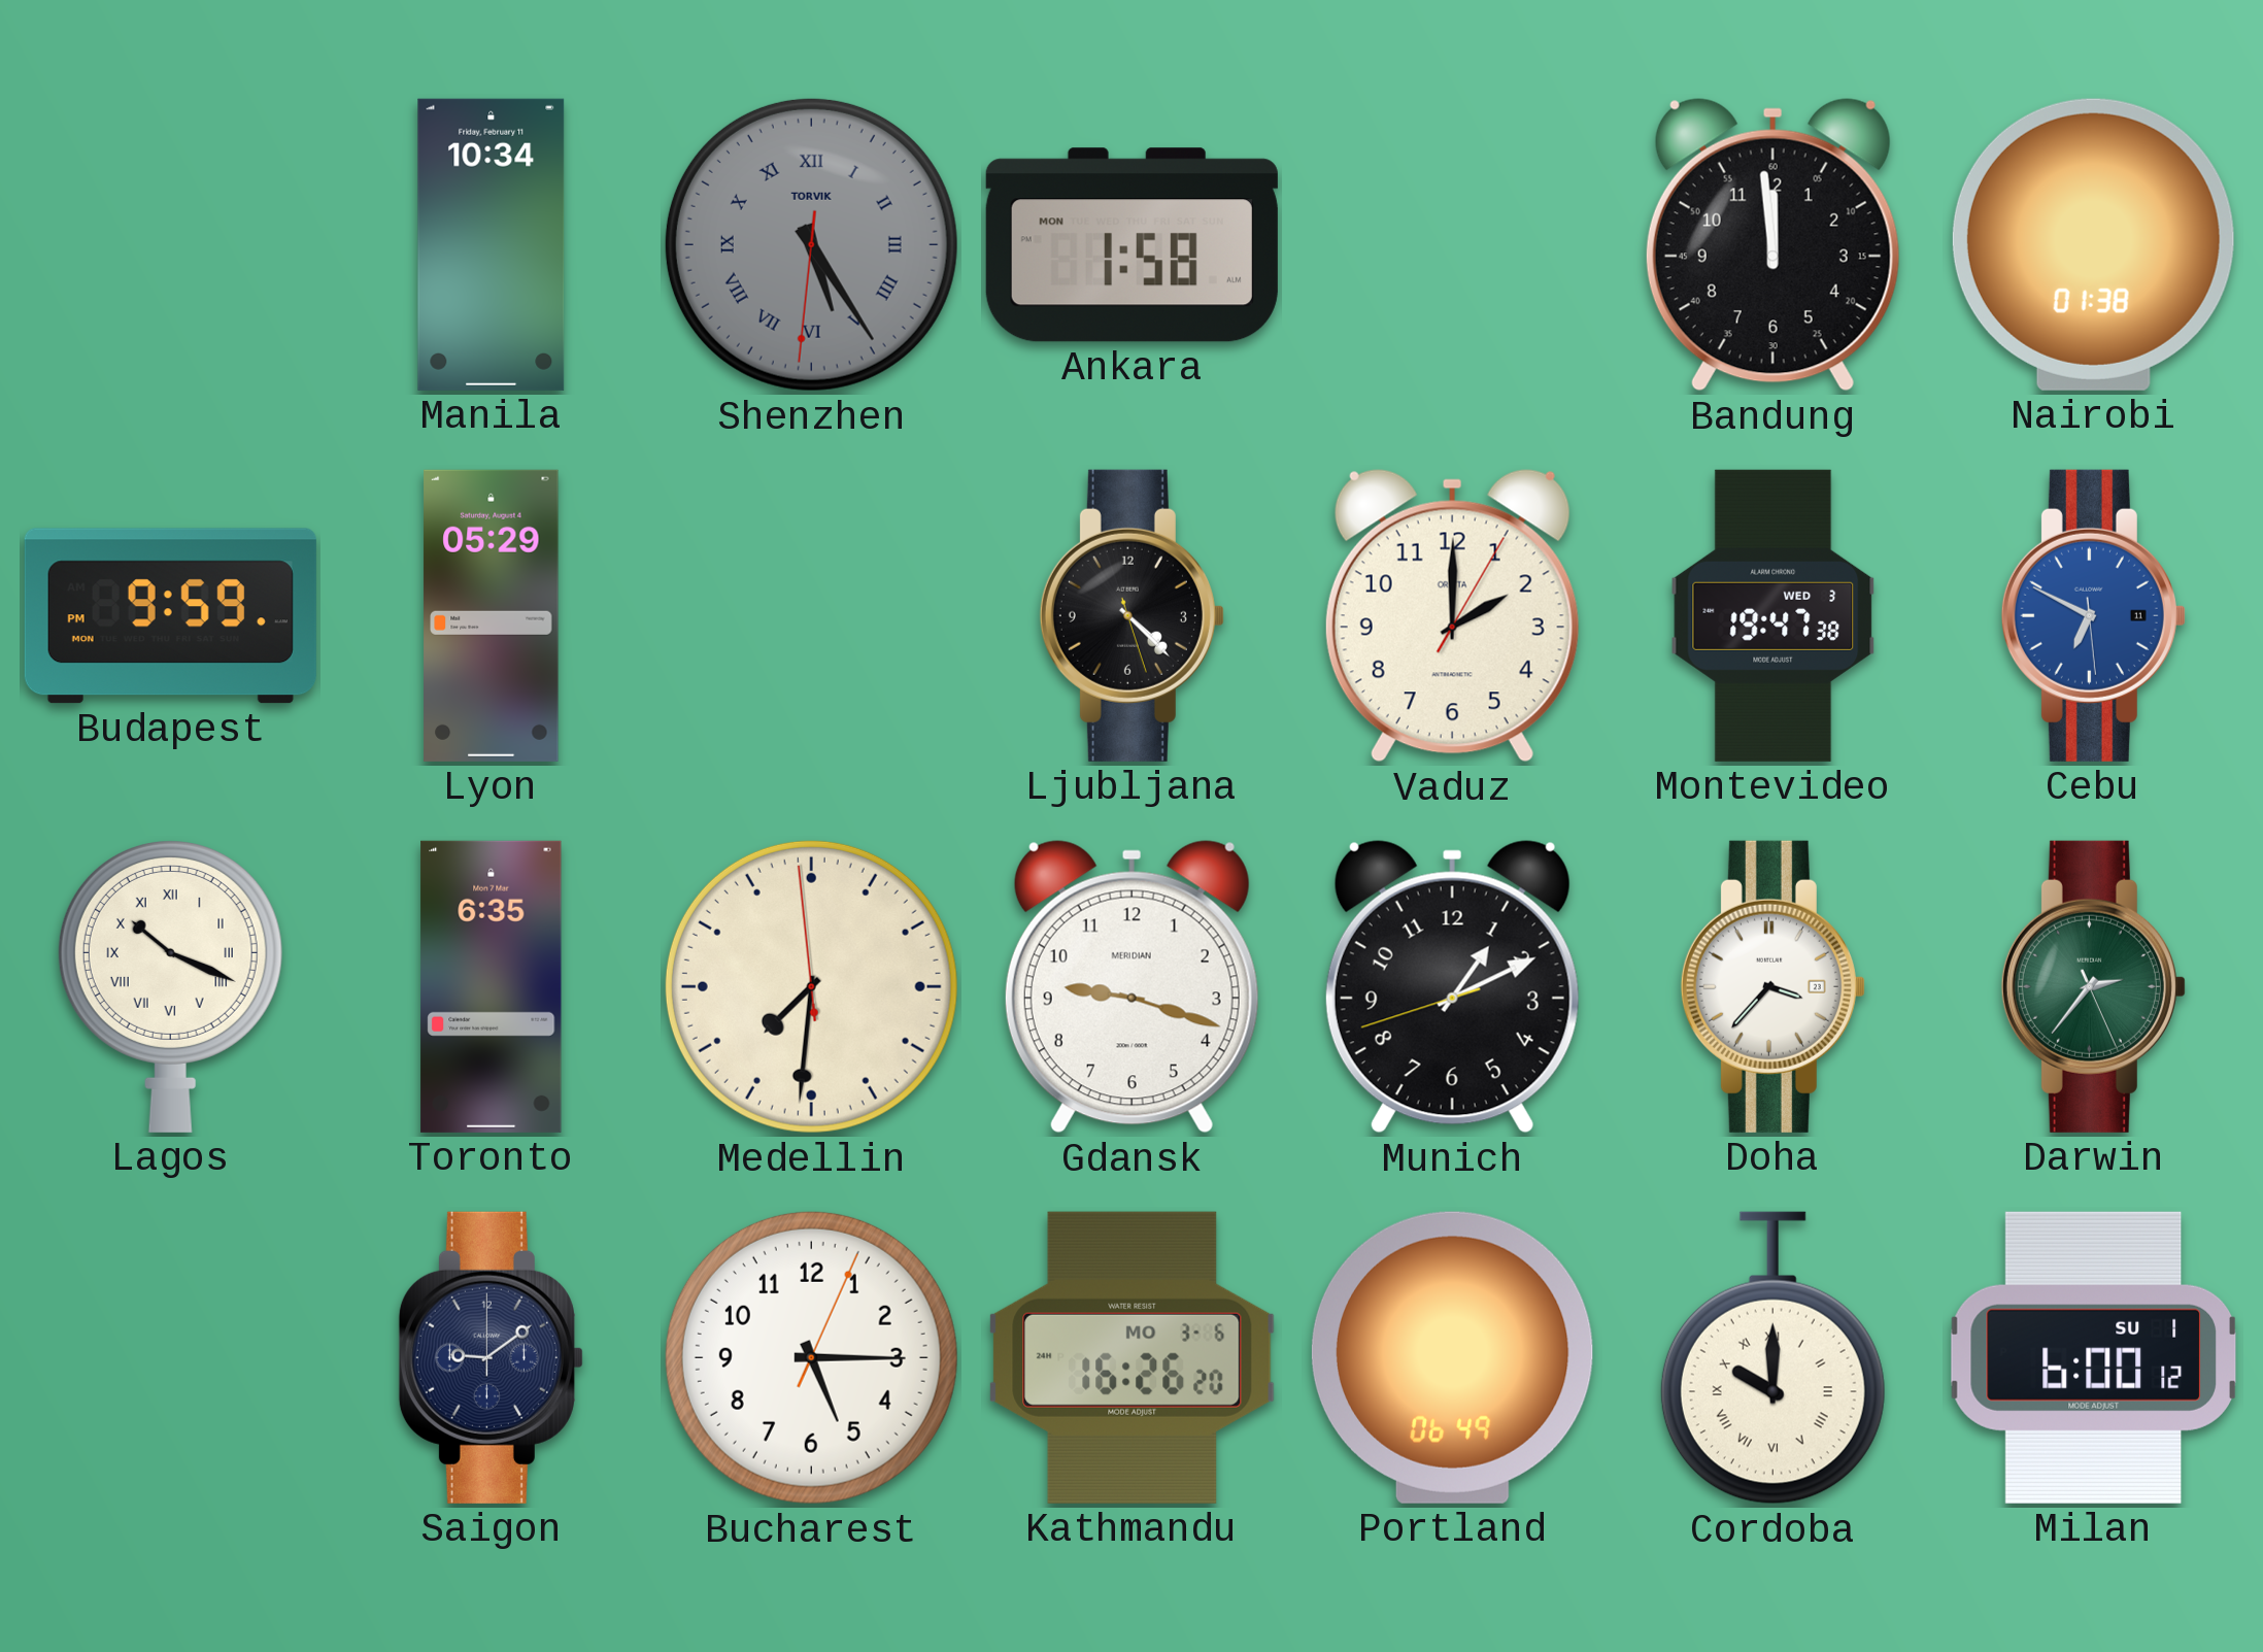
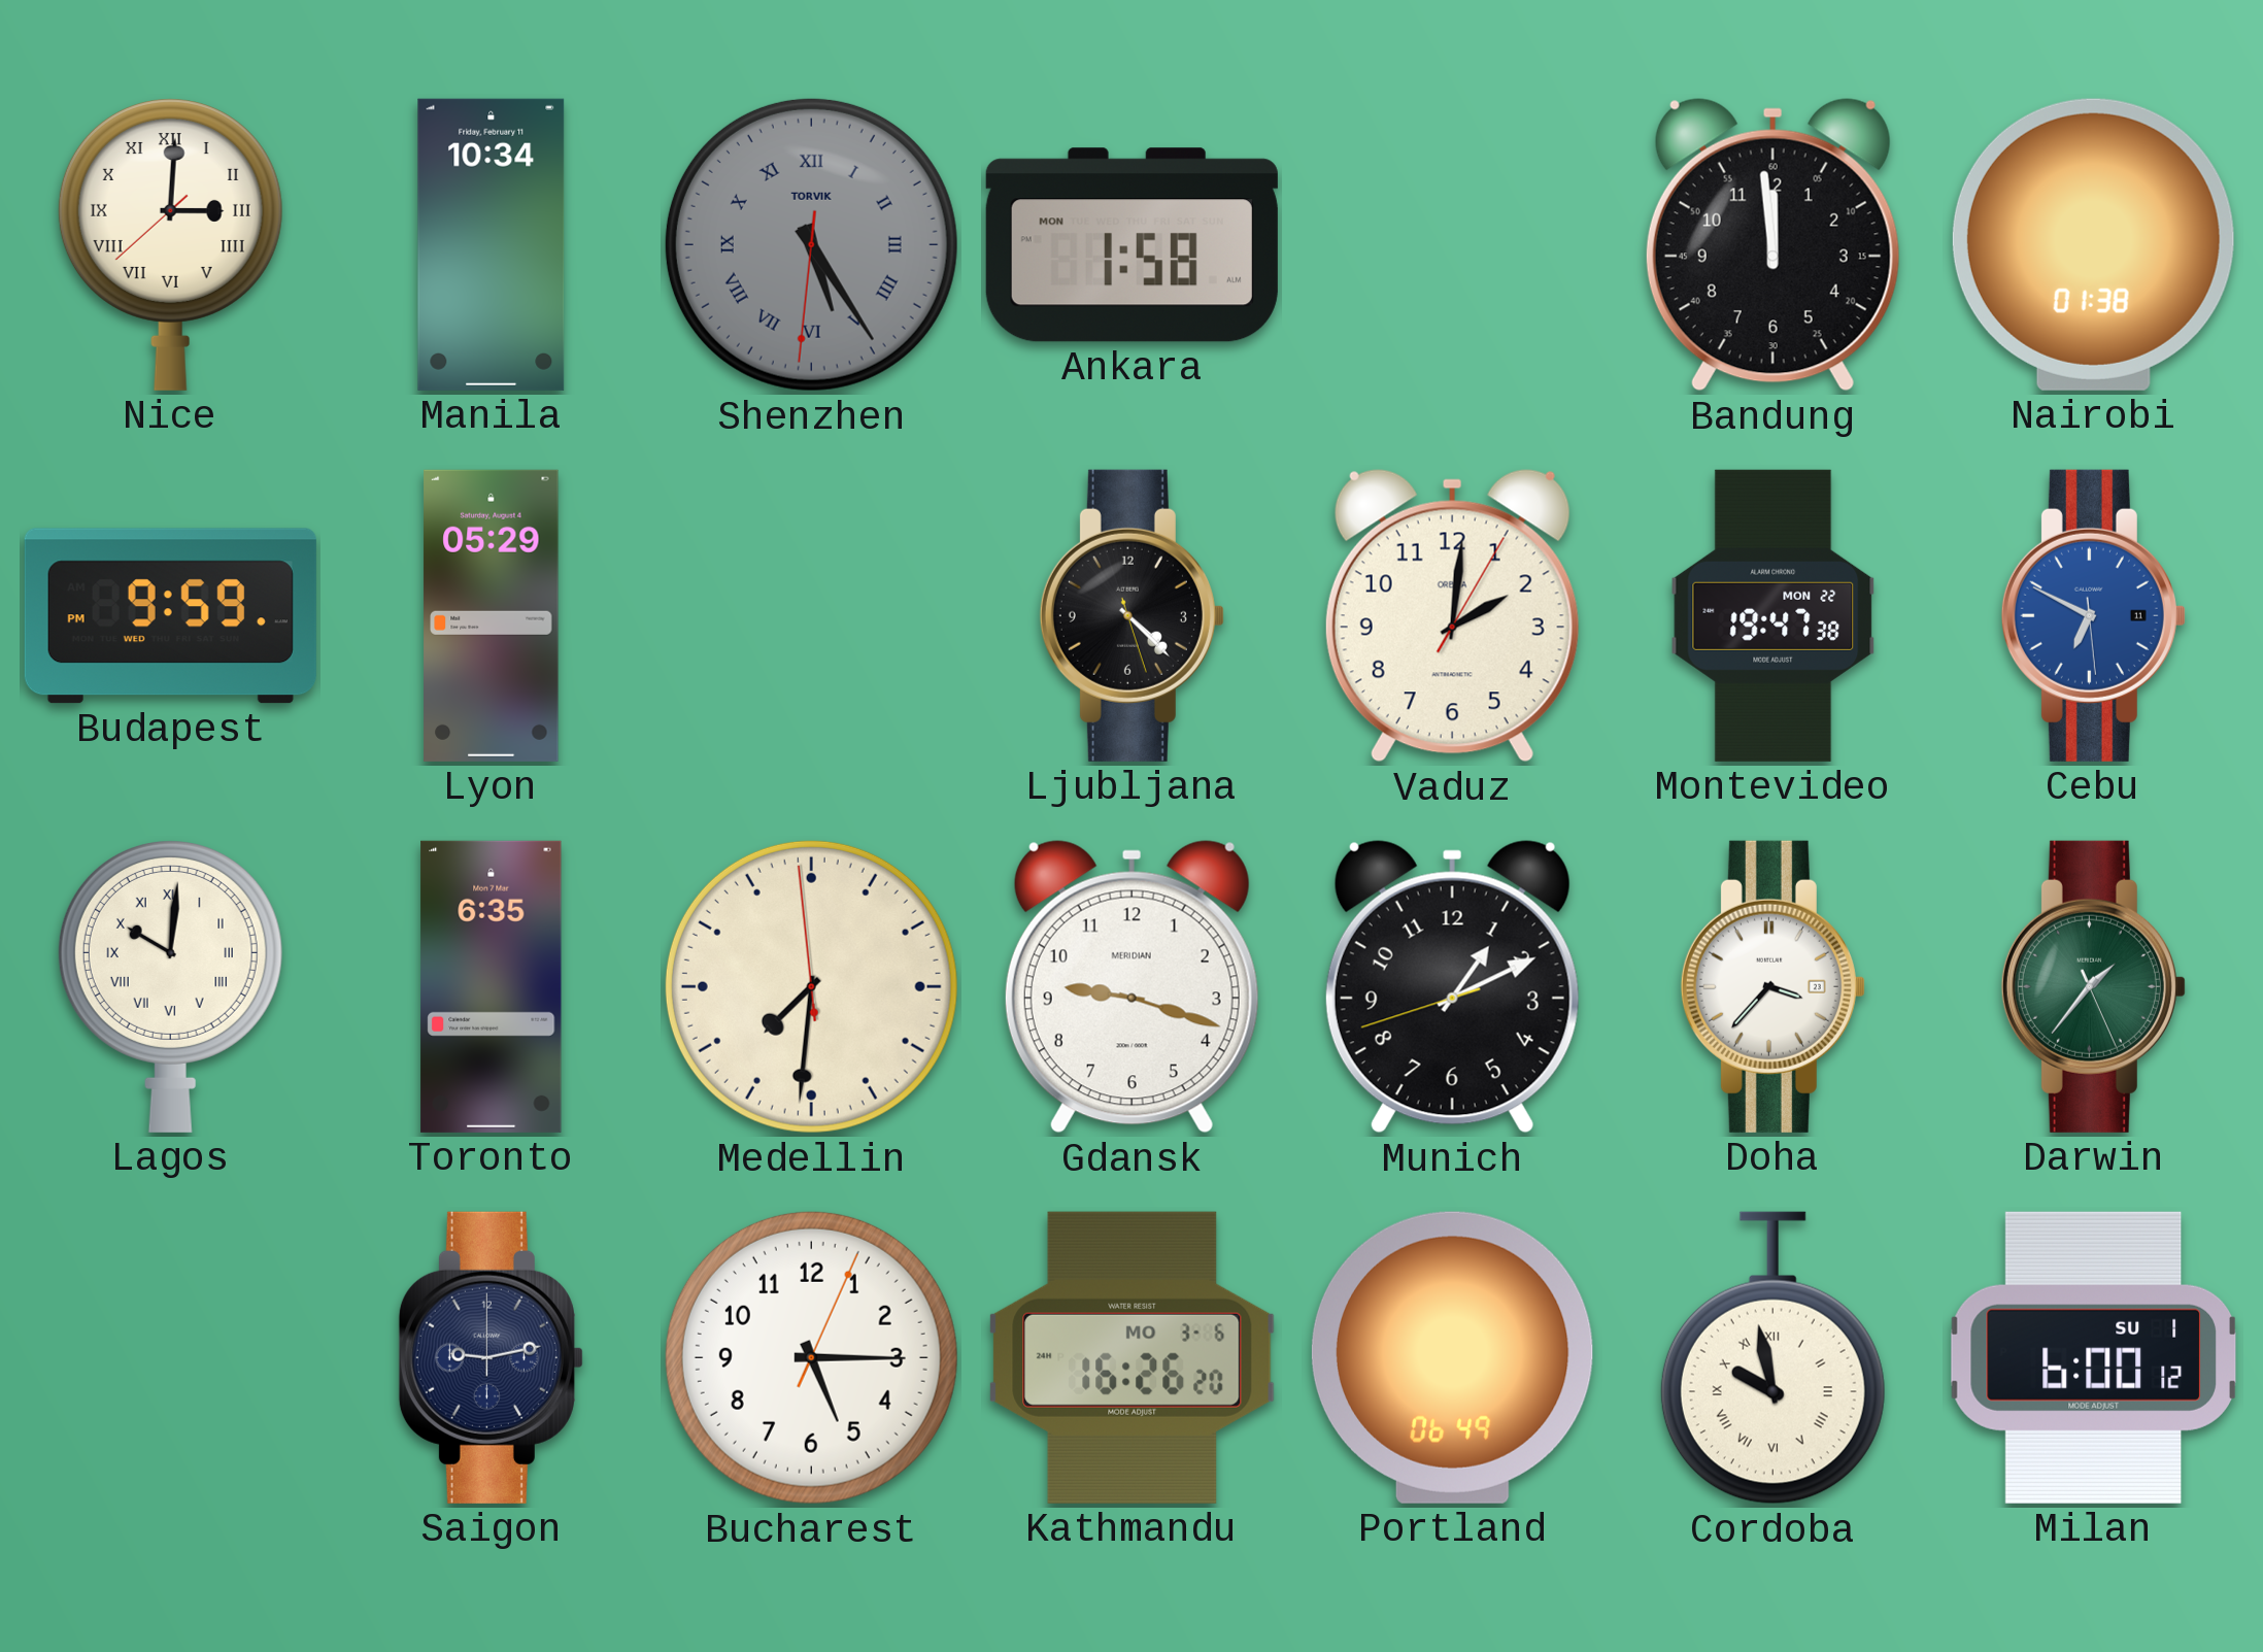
Nice: none -> 3:00
Budapest date: MON -> WED
Vaduz: 2:00 -> 2:01
Montevideo date: WED 3 -> MON 22
Lagos: 10:19 -> 10:01
Darwin: 2:36 -> 1:36
Saigon: 9:09 -> 9:13
Cordoba: 10:00 -> 9:58
